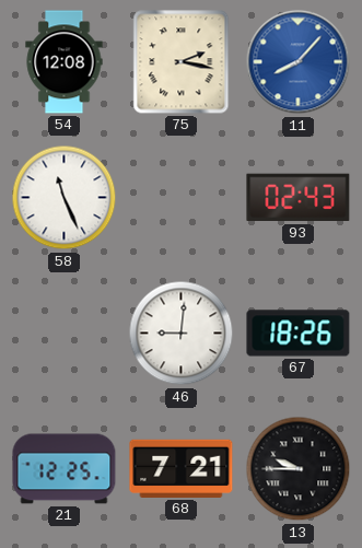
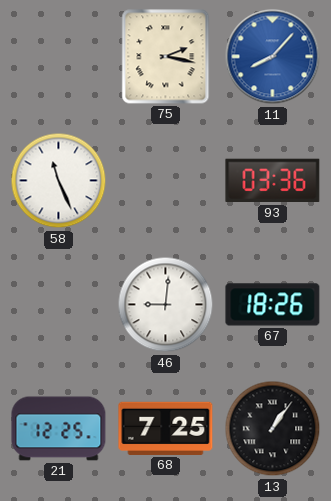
54: 12:08 -> none
93: 02:43 -> 03:36
68: 7:21 -> 7:25
13: 9:45 -> 1:06
